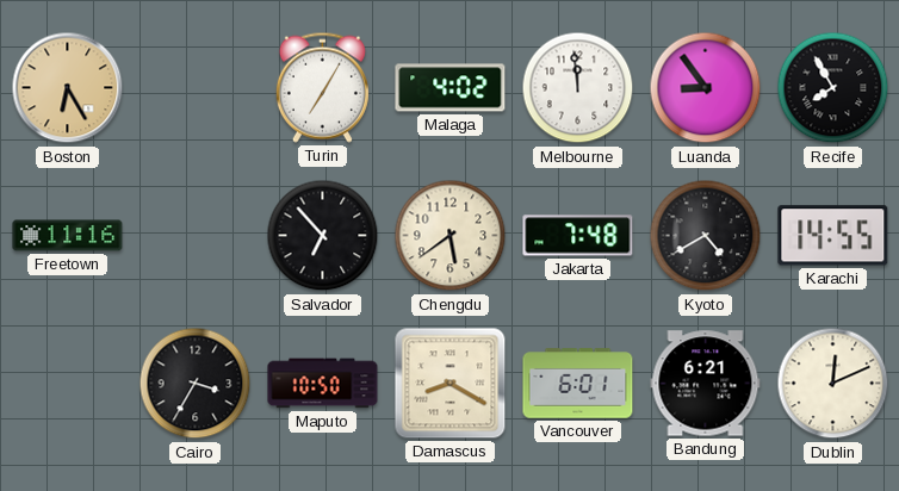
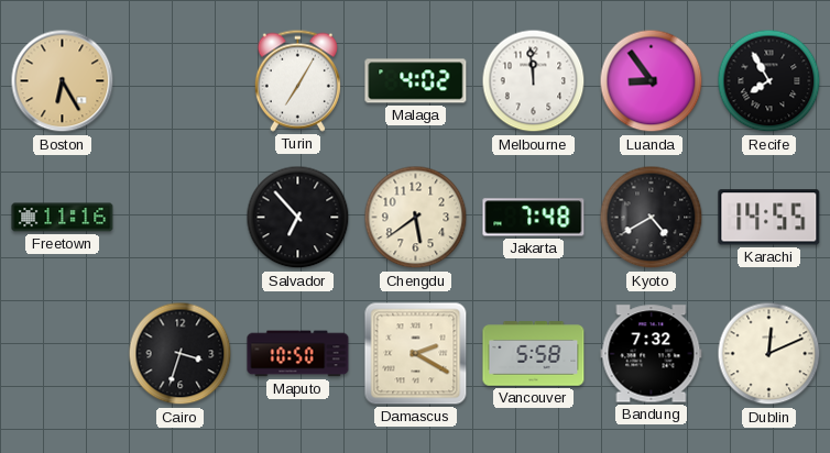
Cairo: 3:35 -> 3:33
Damascus: 8:20 -> 2:20
Vancouver: 6:01 -> 5:58
Bandung: 6:21 -> 7:32
